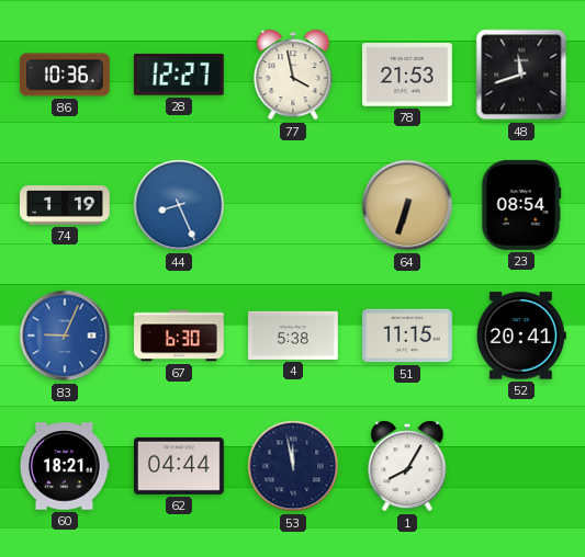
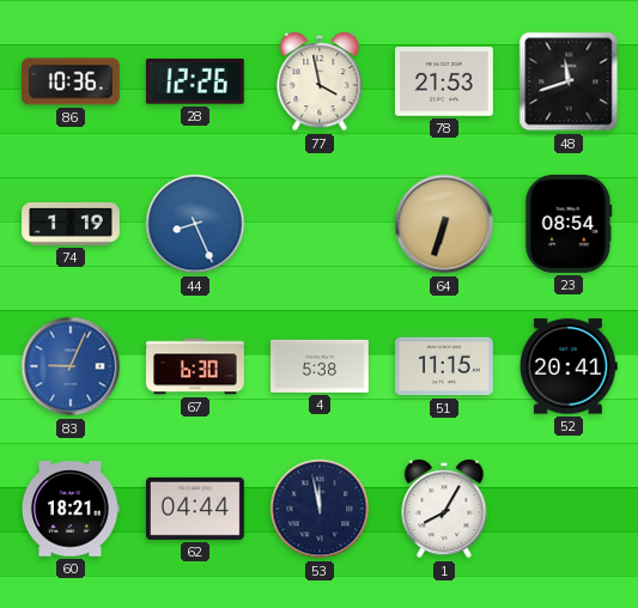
28: 12:27 -> 12:26
